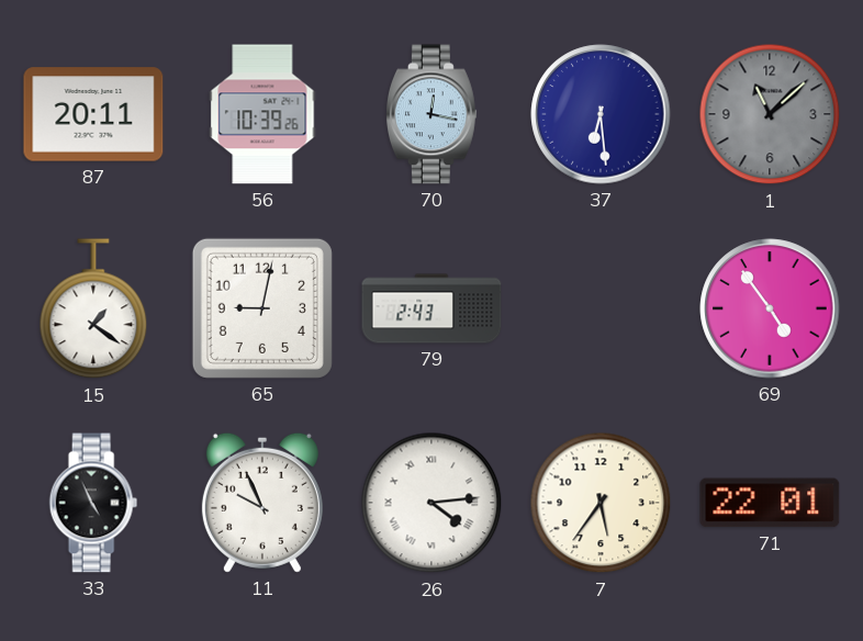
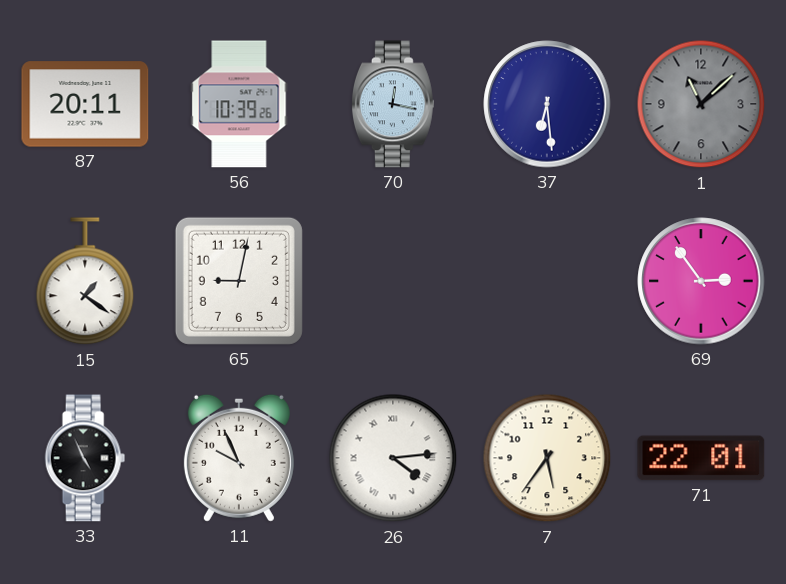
79: 2:43 -> none
69: 4:54 -> 2:54
